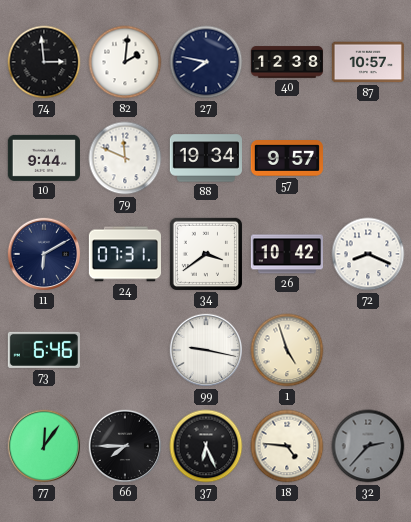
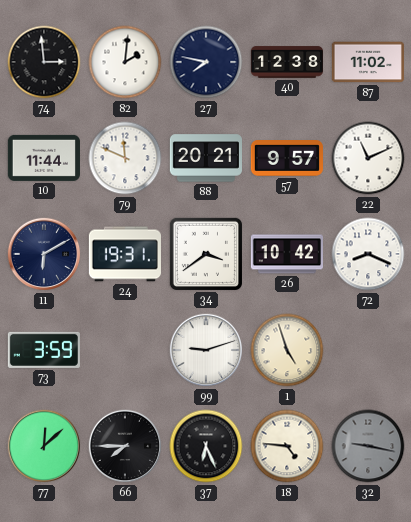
87: 10:57 -> 11:02
10: 9:44 -> 11:44
88: 19:34 -> 20:21
22: none -> 11:11
24: 07:31 -> 19:31
73: 6:46 -> 3:59
99: 9:17 -> 9:12
77: 12:06 -> 12:08
32: 2:37 -> 9:17
